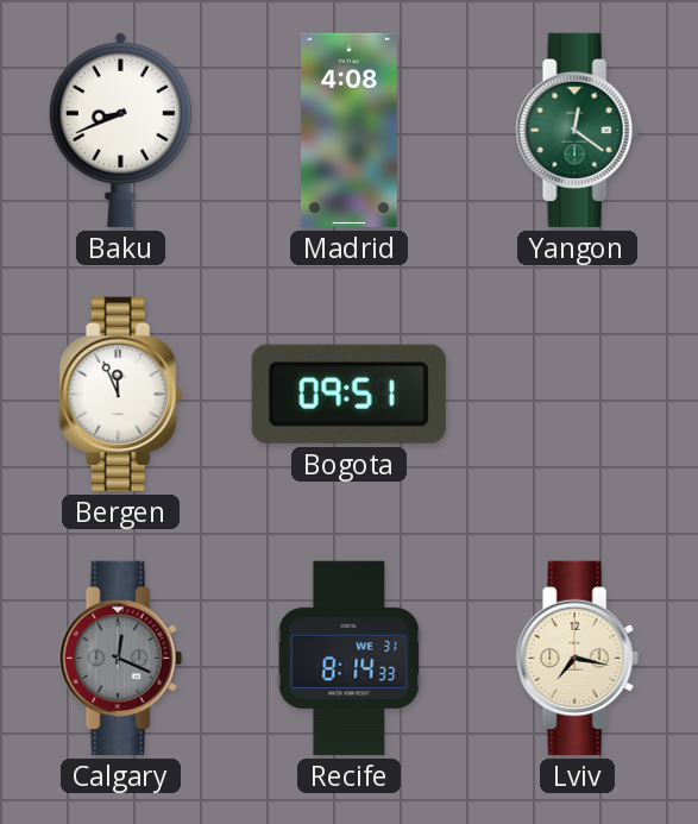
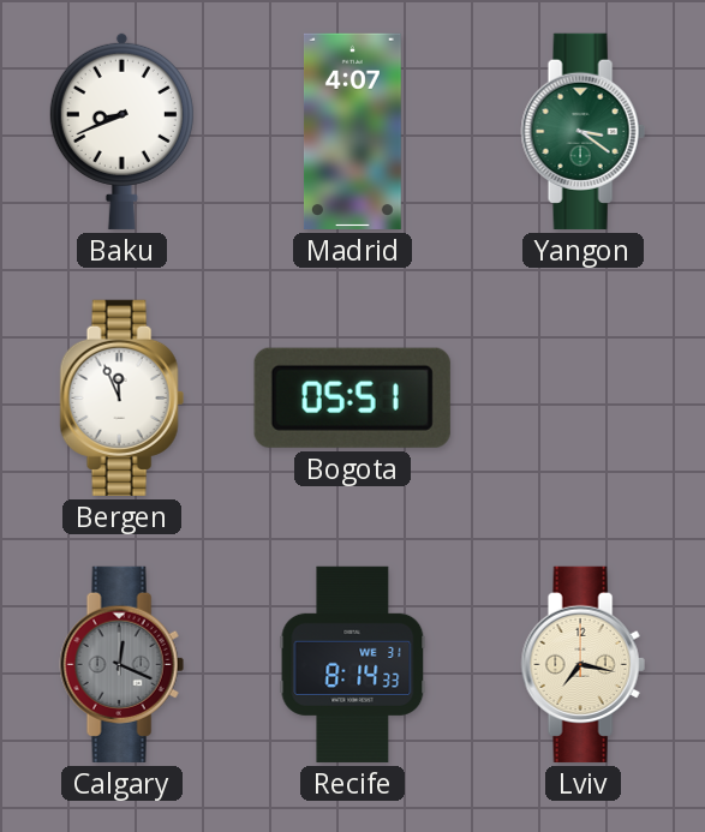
Madrid: 4:08 -> 4:07
Yangon: 12:21 -> 3:21
Bogota: 09:51 -> 05:51
